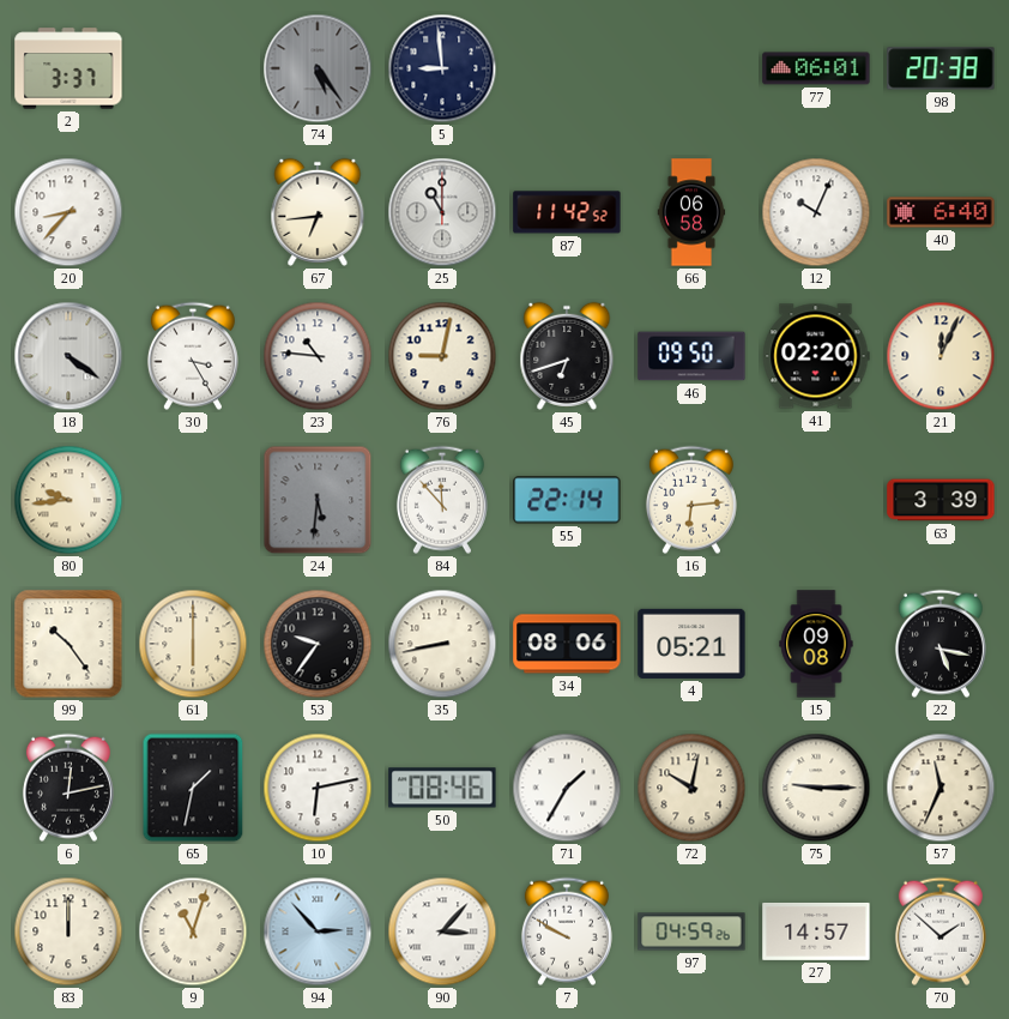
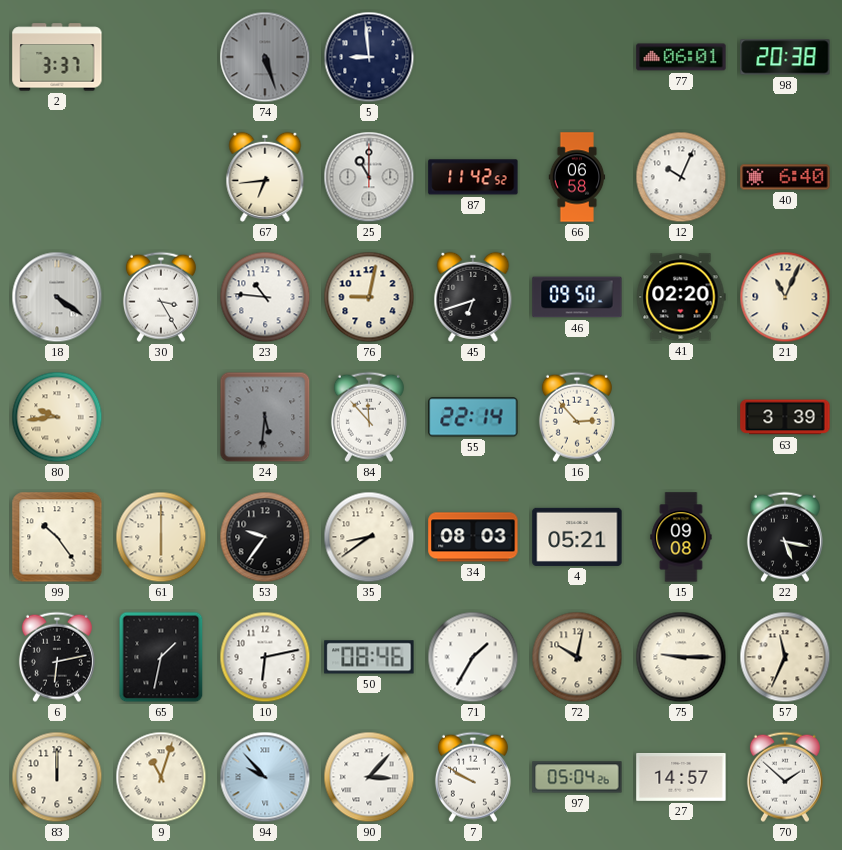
74: 5:24 -> 5:27
20: 8:37 -> none
21: 12:04 -> 11:04
16: 6:14 -> 2:53
35: 8:43 -> 8:39
34: 08:06 -> 08:03
6: 12:13 -> 6:13
94: 2:53 -> 9:53
97: 04:59 -> 05:04
